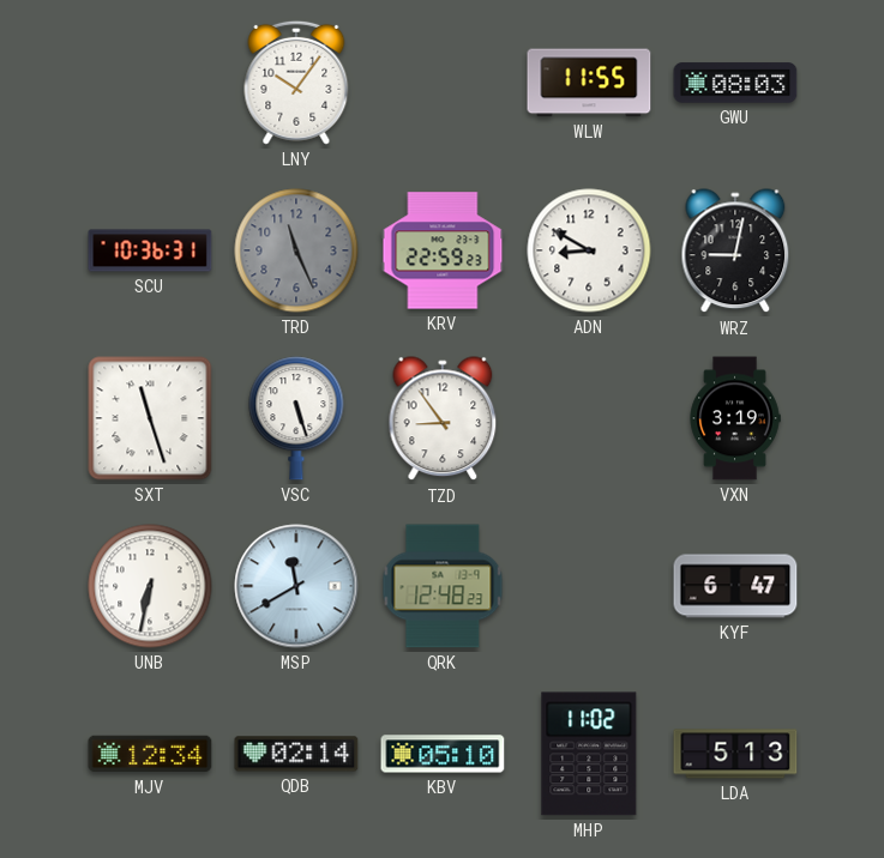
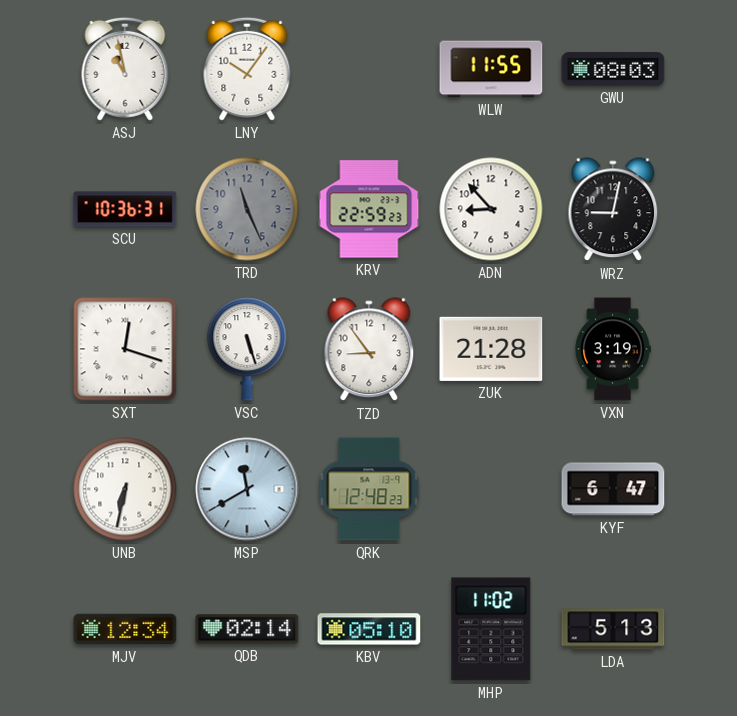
ASJ: none -> 10:58
ADN: 8:50 -> 8:53
SXT: 11:27 -> 12:18
ZUK: none -> 21:28
